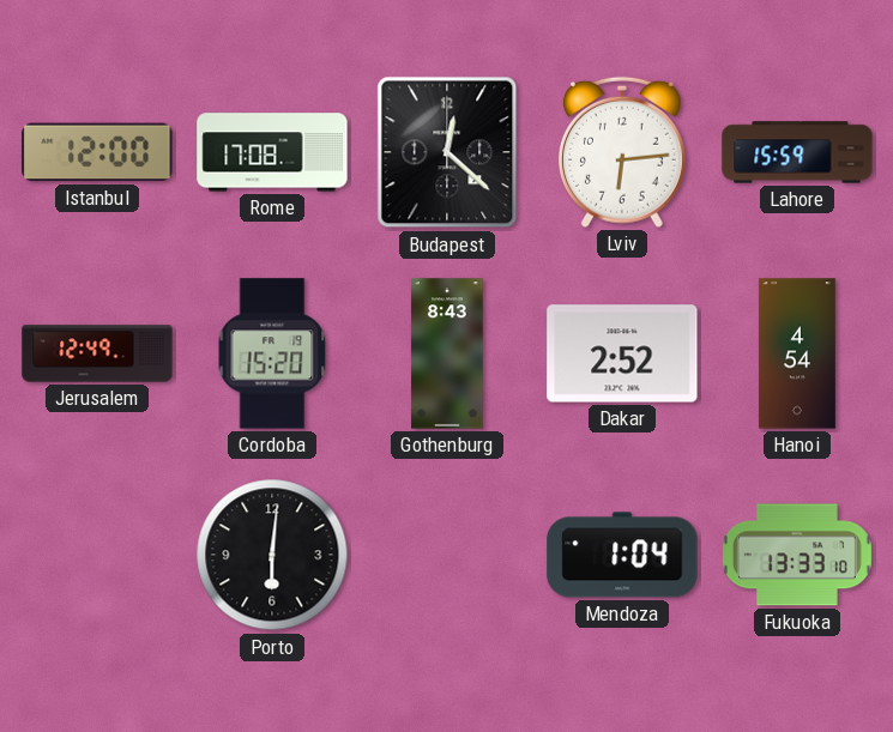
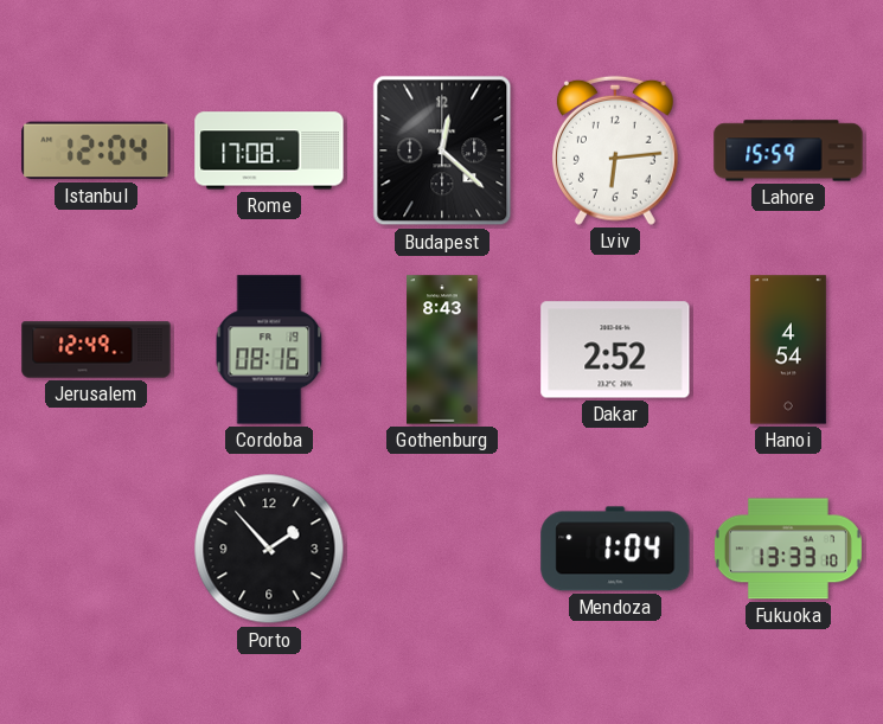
Istanbul: 12:00 -> 12:04
Cordoba: 15:20 -> 08:16
Porto: 6:01 -> 1:53
